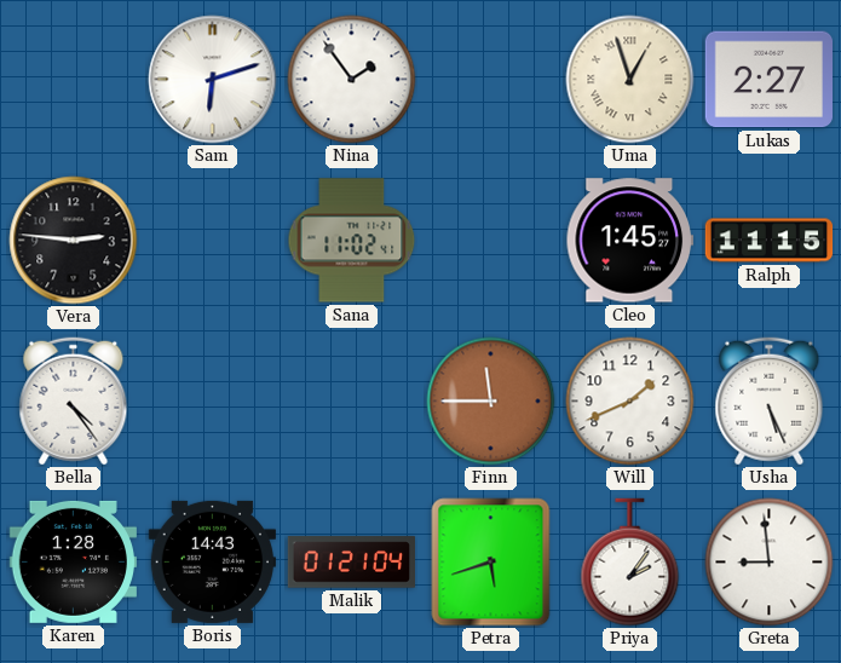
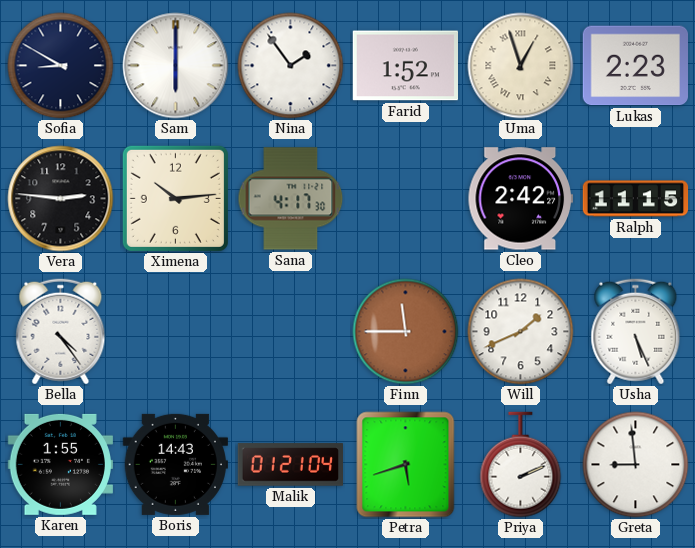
Sofia: none -> 8:50
Sam: 6:12 -> 6:00
Farid: none -> 1:52
Lukas: 2:27 -> 2:23
Ximena: none -> 10:14
Sana: 11:02 -> 4:17
Cleo: 1:45 -> 2:42
Karen: 1:28 -> 1:55
Priya: 2:06 -> 2:11
